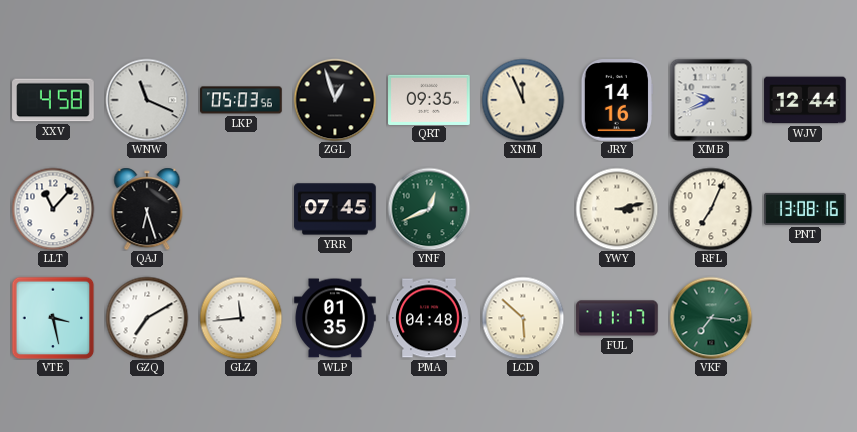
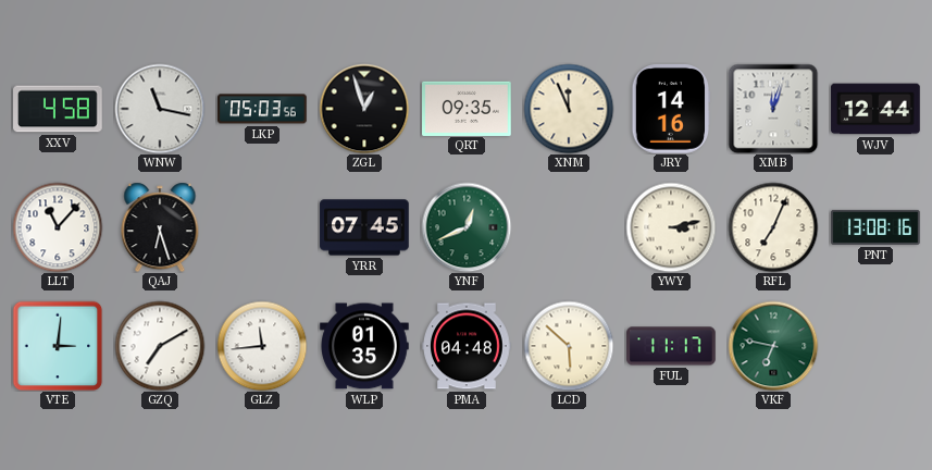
WNW: 11:19 -> 11:17
XMB: 9:41 -> 12:03
VTE: 3:28 -> 3:01
VKF: 7:16 -> 6:47
